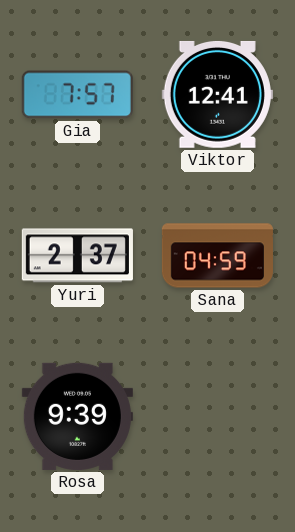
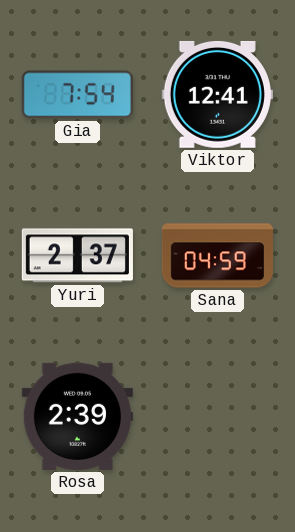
Gia: 7:57 -> 7:54
Rosa: 9:39 -> 2:39
